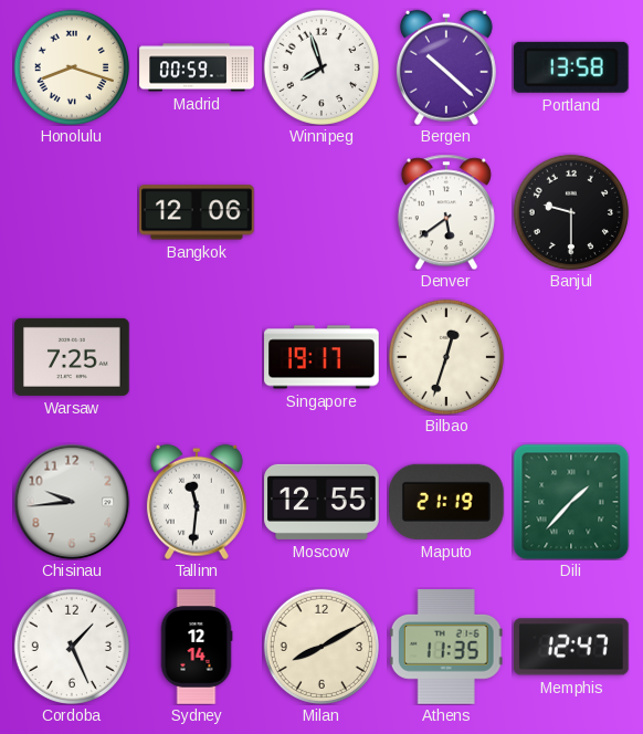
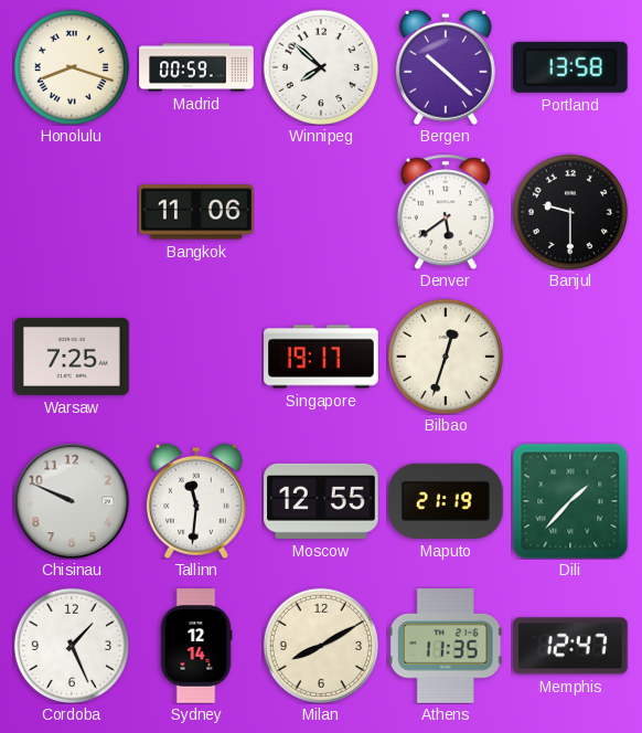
Winnipeg: 7:57 -> 7:52
Bangkok: 12:06 -> 11:06
Chisinau: 9:44 -> 9:49
